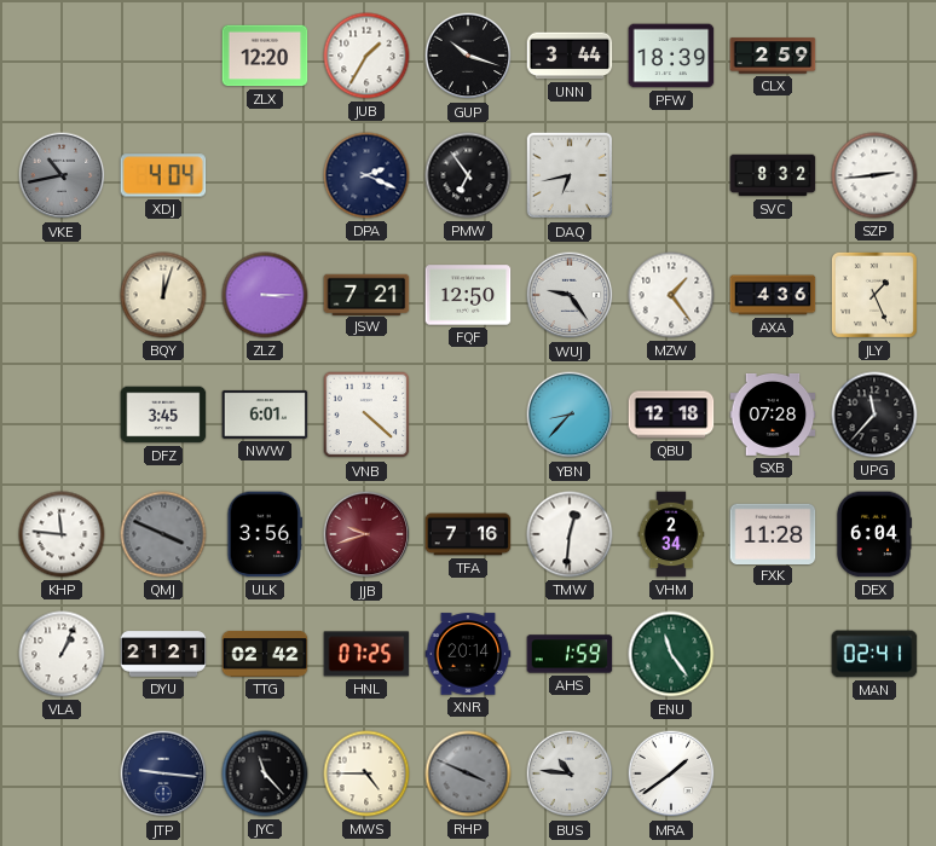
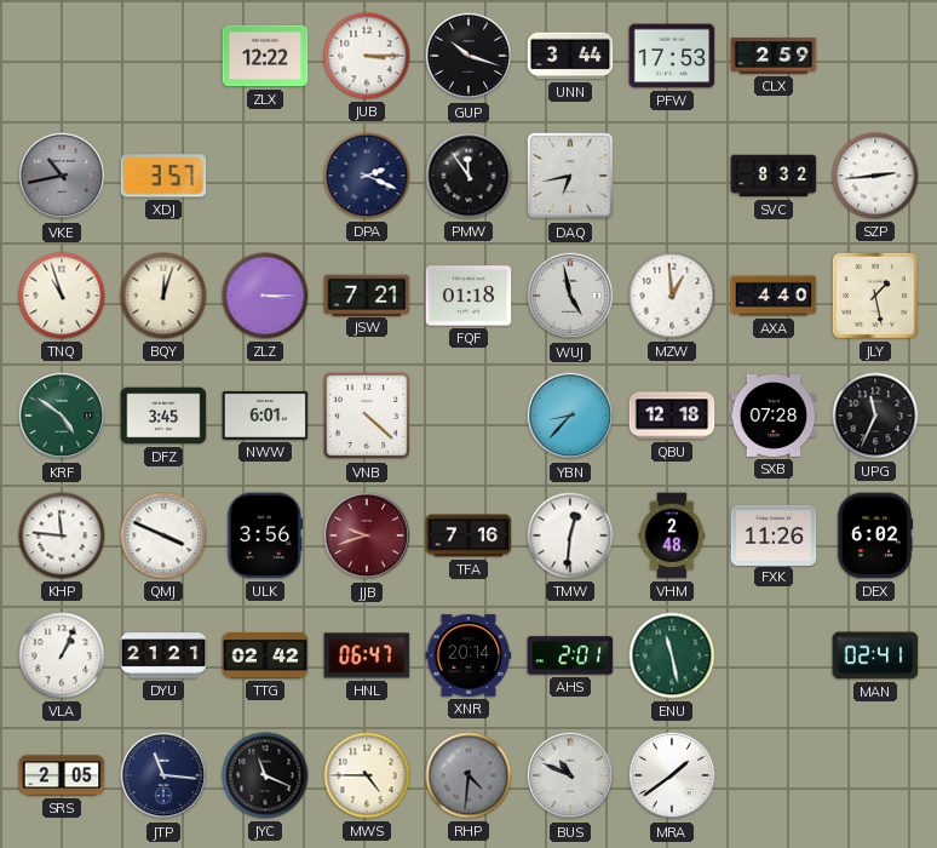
ZLX: 12:20 -> 12:22
JUB: 1:35 -> 3:15
PFW: 18:39 -> 17:53
XDJ: 4:04 -> 3:57
PMW: 6:54 -> 11:54
TNQ: none -> 10:57
FQF: 12:50 -> 01:18
WUJ: 9:24 -> 4:58
MZW: 1:24 -> 12:59
AXA: 4:36 -> 4:40
JLY: 1:26 -> 1:28
KRF: none -> 4:51
UPG: 11:37 -> 11:34
QMJ dial: grey -> white
VHM: 2:34 -> 2:48
FXK: 11:28 -> 11:26
DEX: 6:04 -> 6:02
HNL: 07:25 -> 06:47
AHS: 1:59 -> 2:01
ENU: 11:24 -> 11:28
SRS: none -> 2:05
JTP: 9:16 -> 11:16
JYC: 11:23 -> 11:19
RHP: 3:49 -> 4:31
BUS: 10:46 -> 10:49
